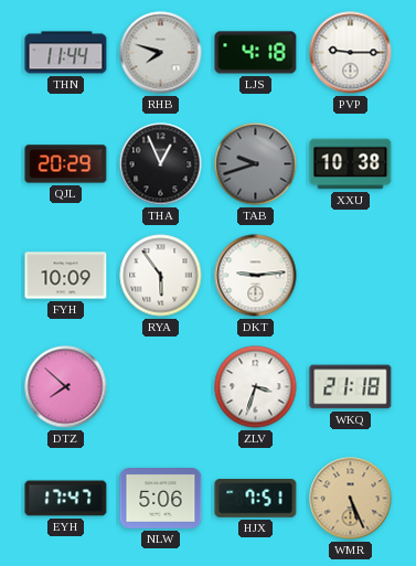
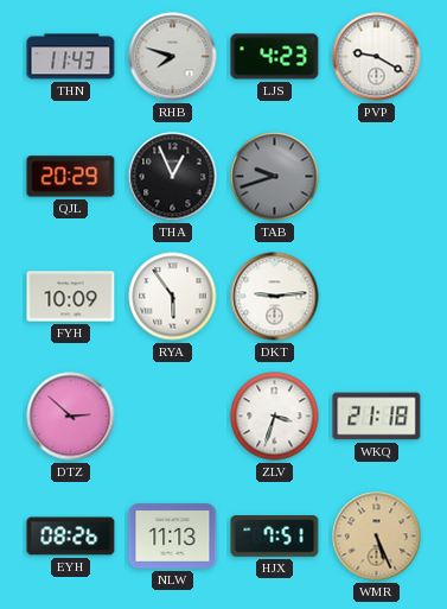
THN: 11:44 -> 11:43
LJS: 4:18 -> 4:23
PVP: 9:15 -> 9:20
XXU: 10:38 -> none
DTZ: 7:52 -> 2:52
EYH: 17:47 -> 08:26
NLW: 5:06 -> 11:13
